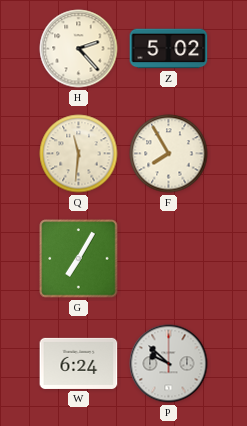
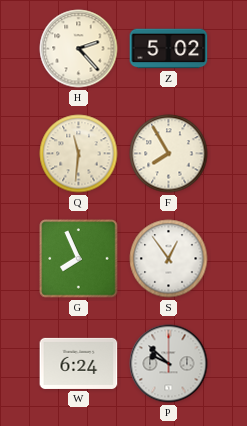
G: 7:05 -> 7:56
S: none -> 12:54
